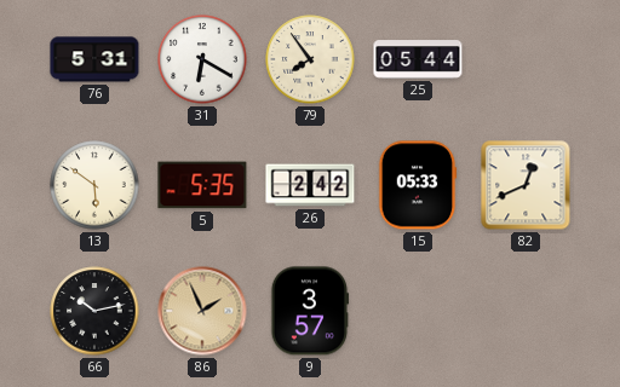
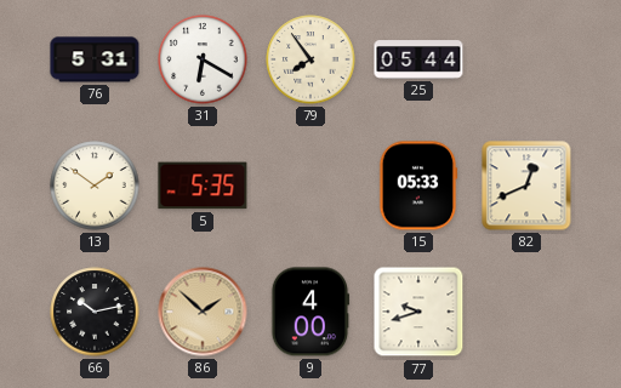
13: 5:51 -> 1:51
26: 2:42 -> none
86: 1:56 -> 1:52
9: 3:57 -> 4:00
77: none -> 9:42
